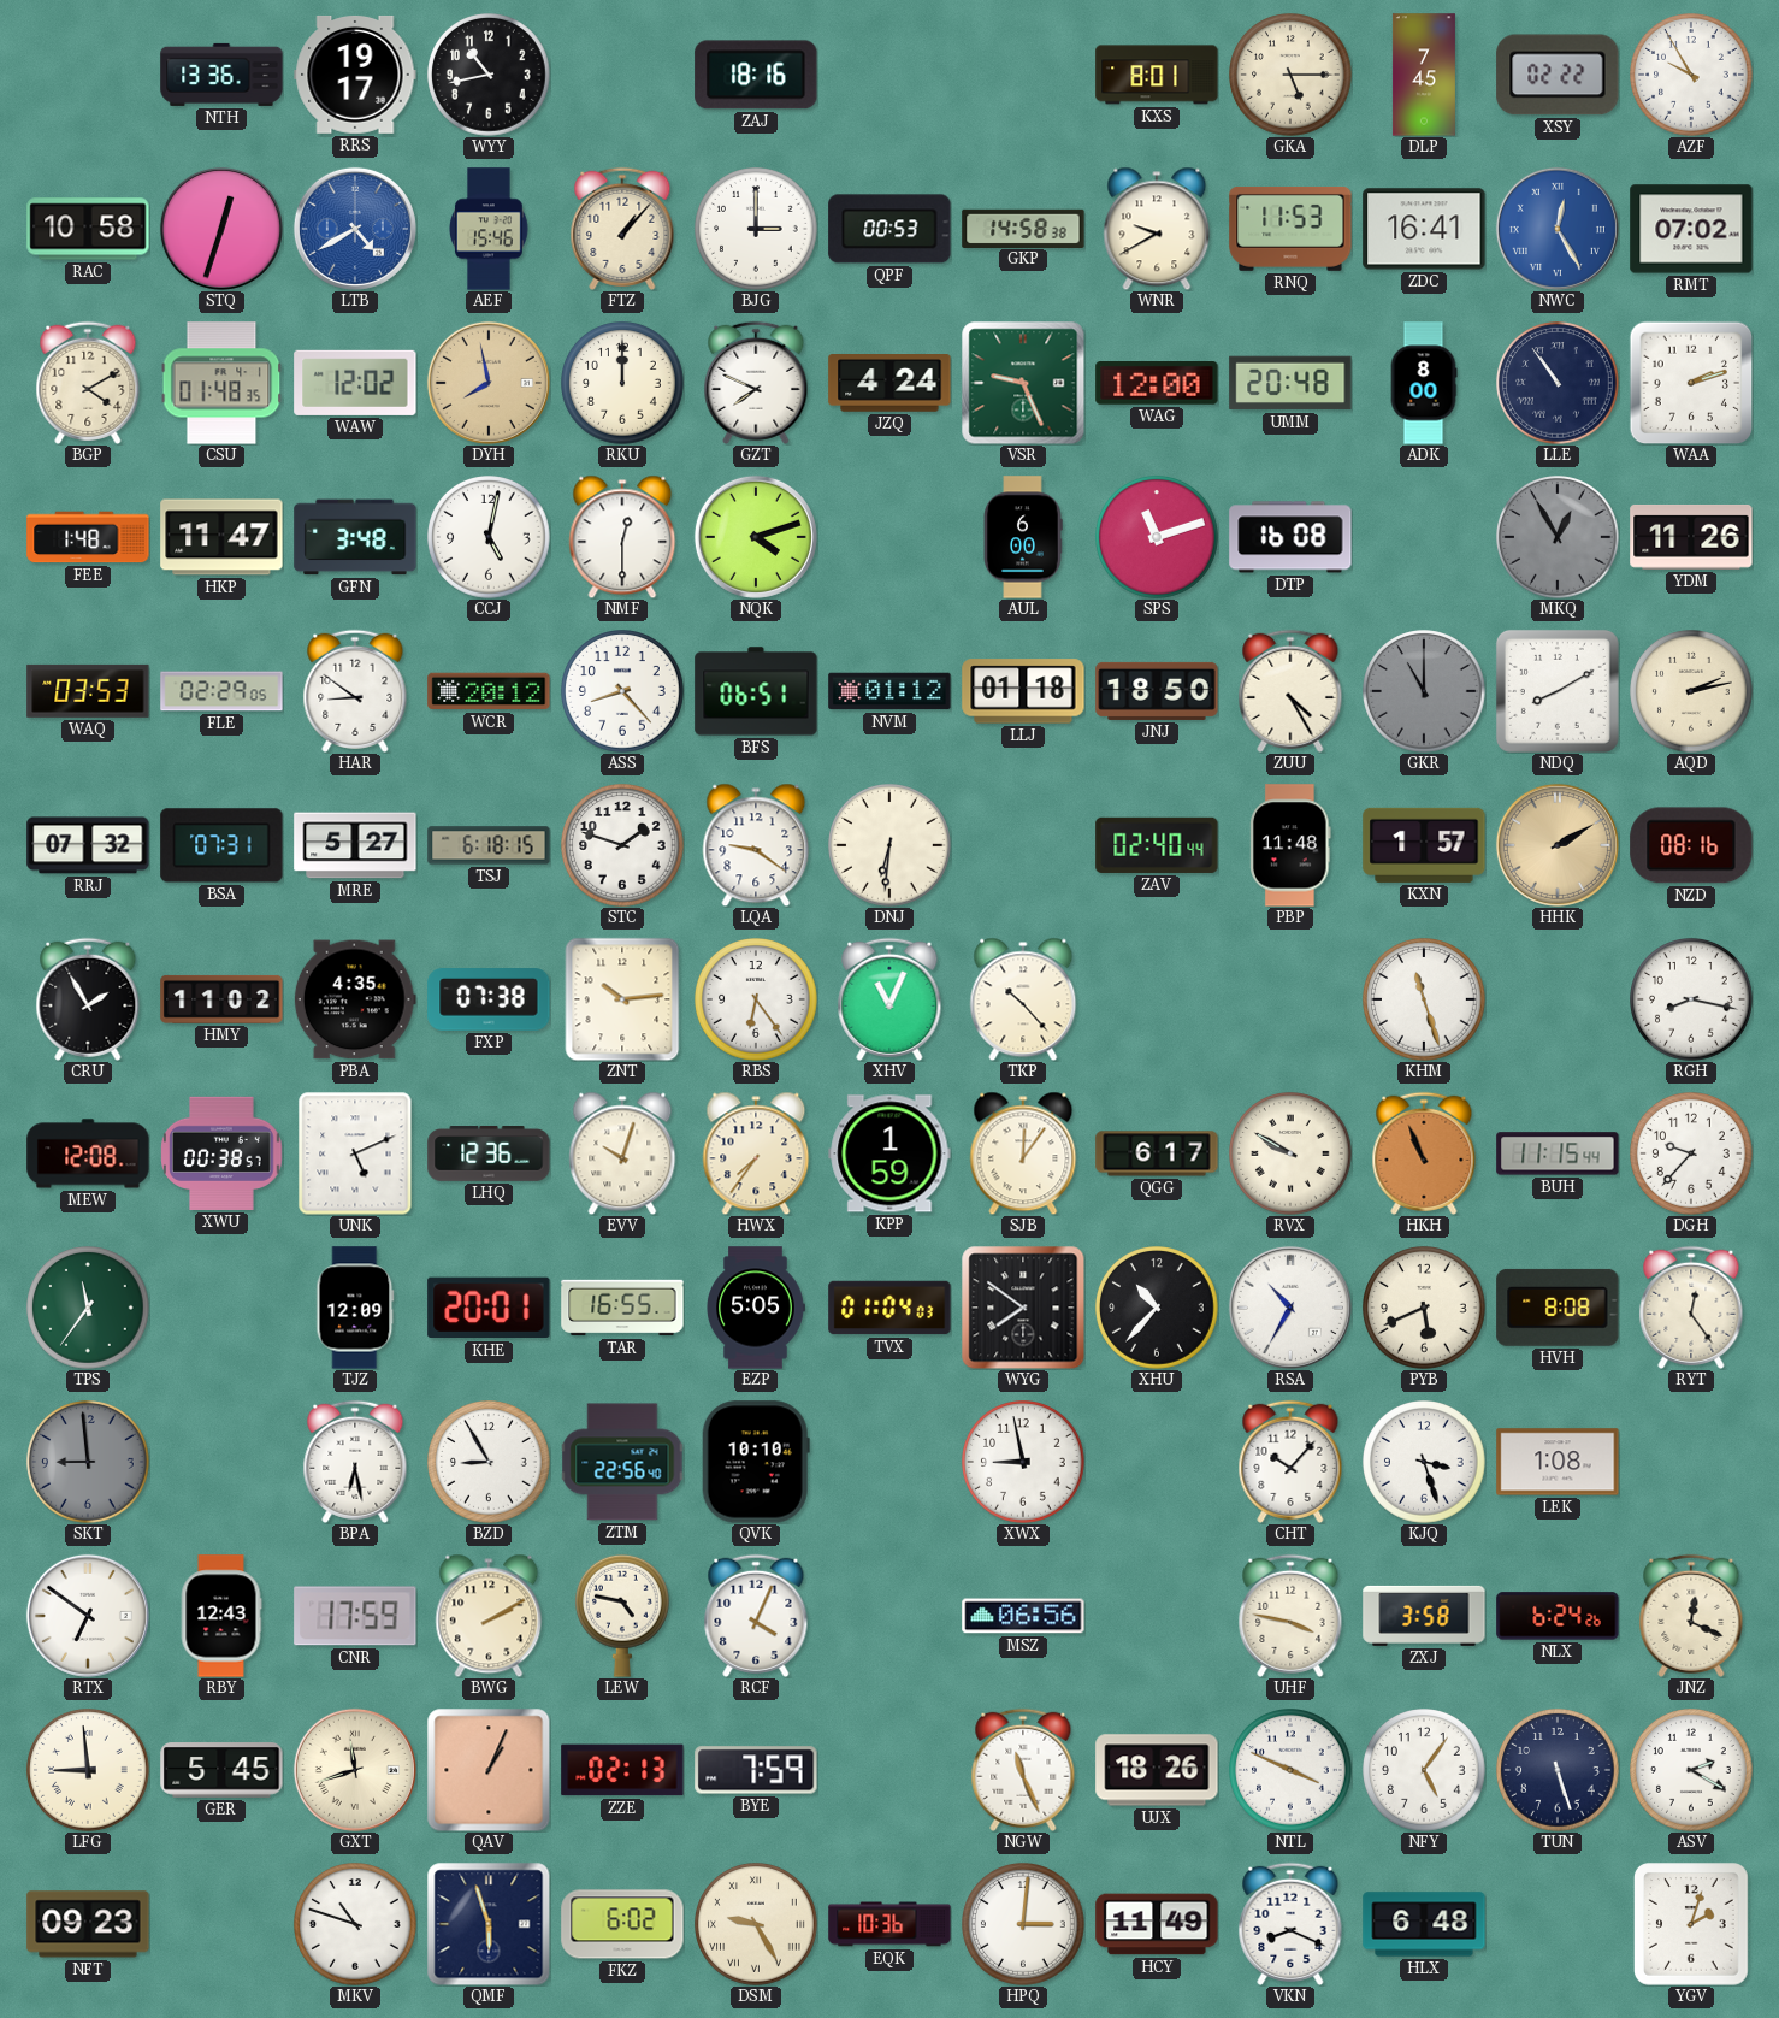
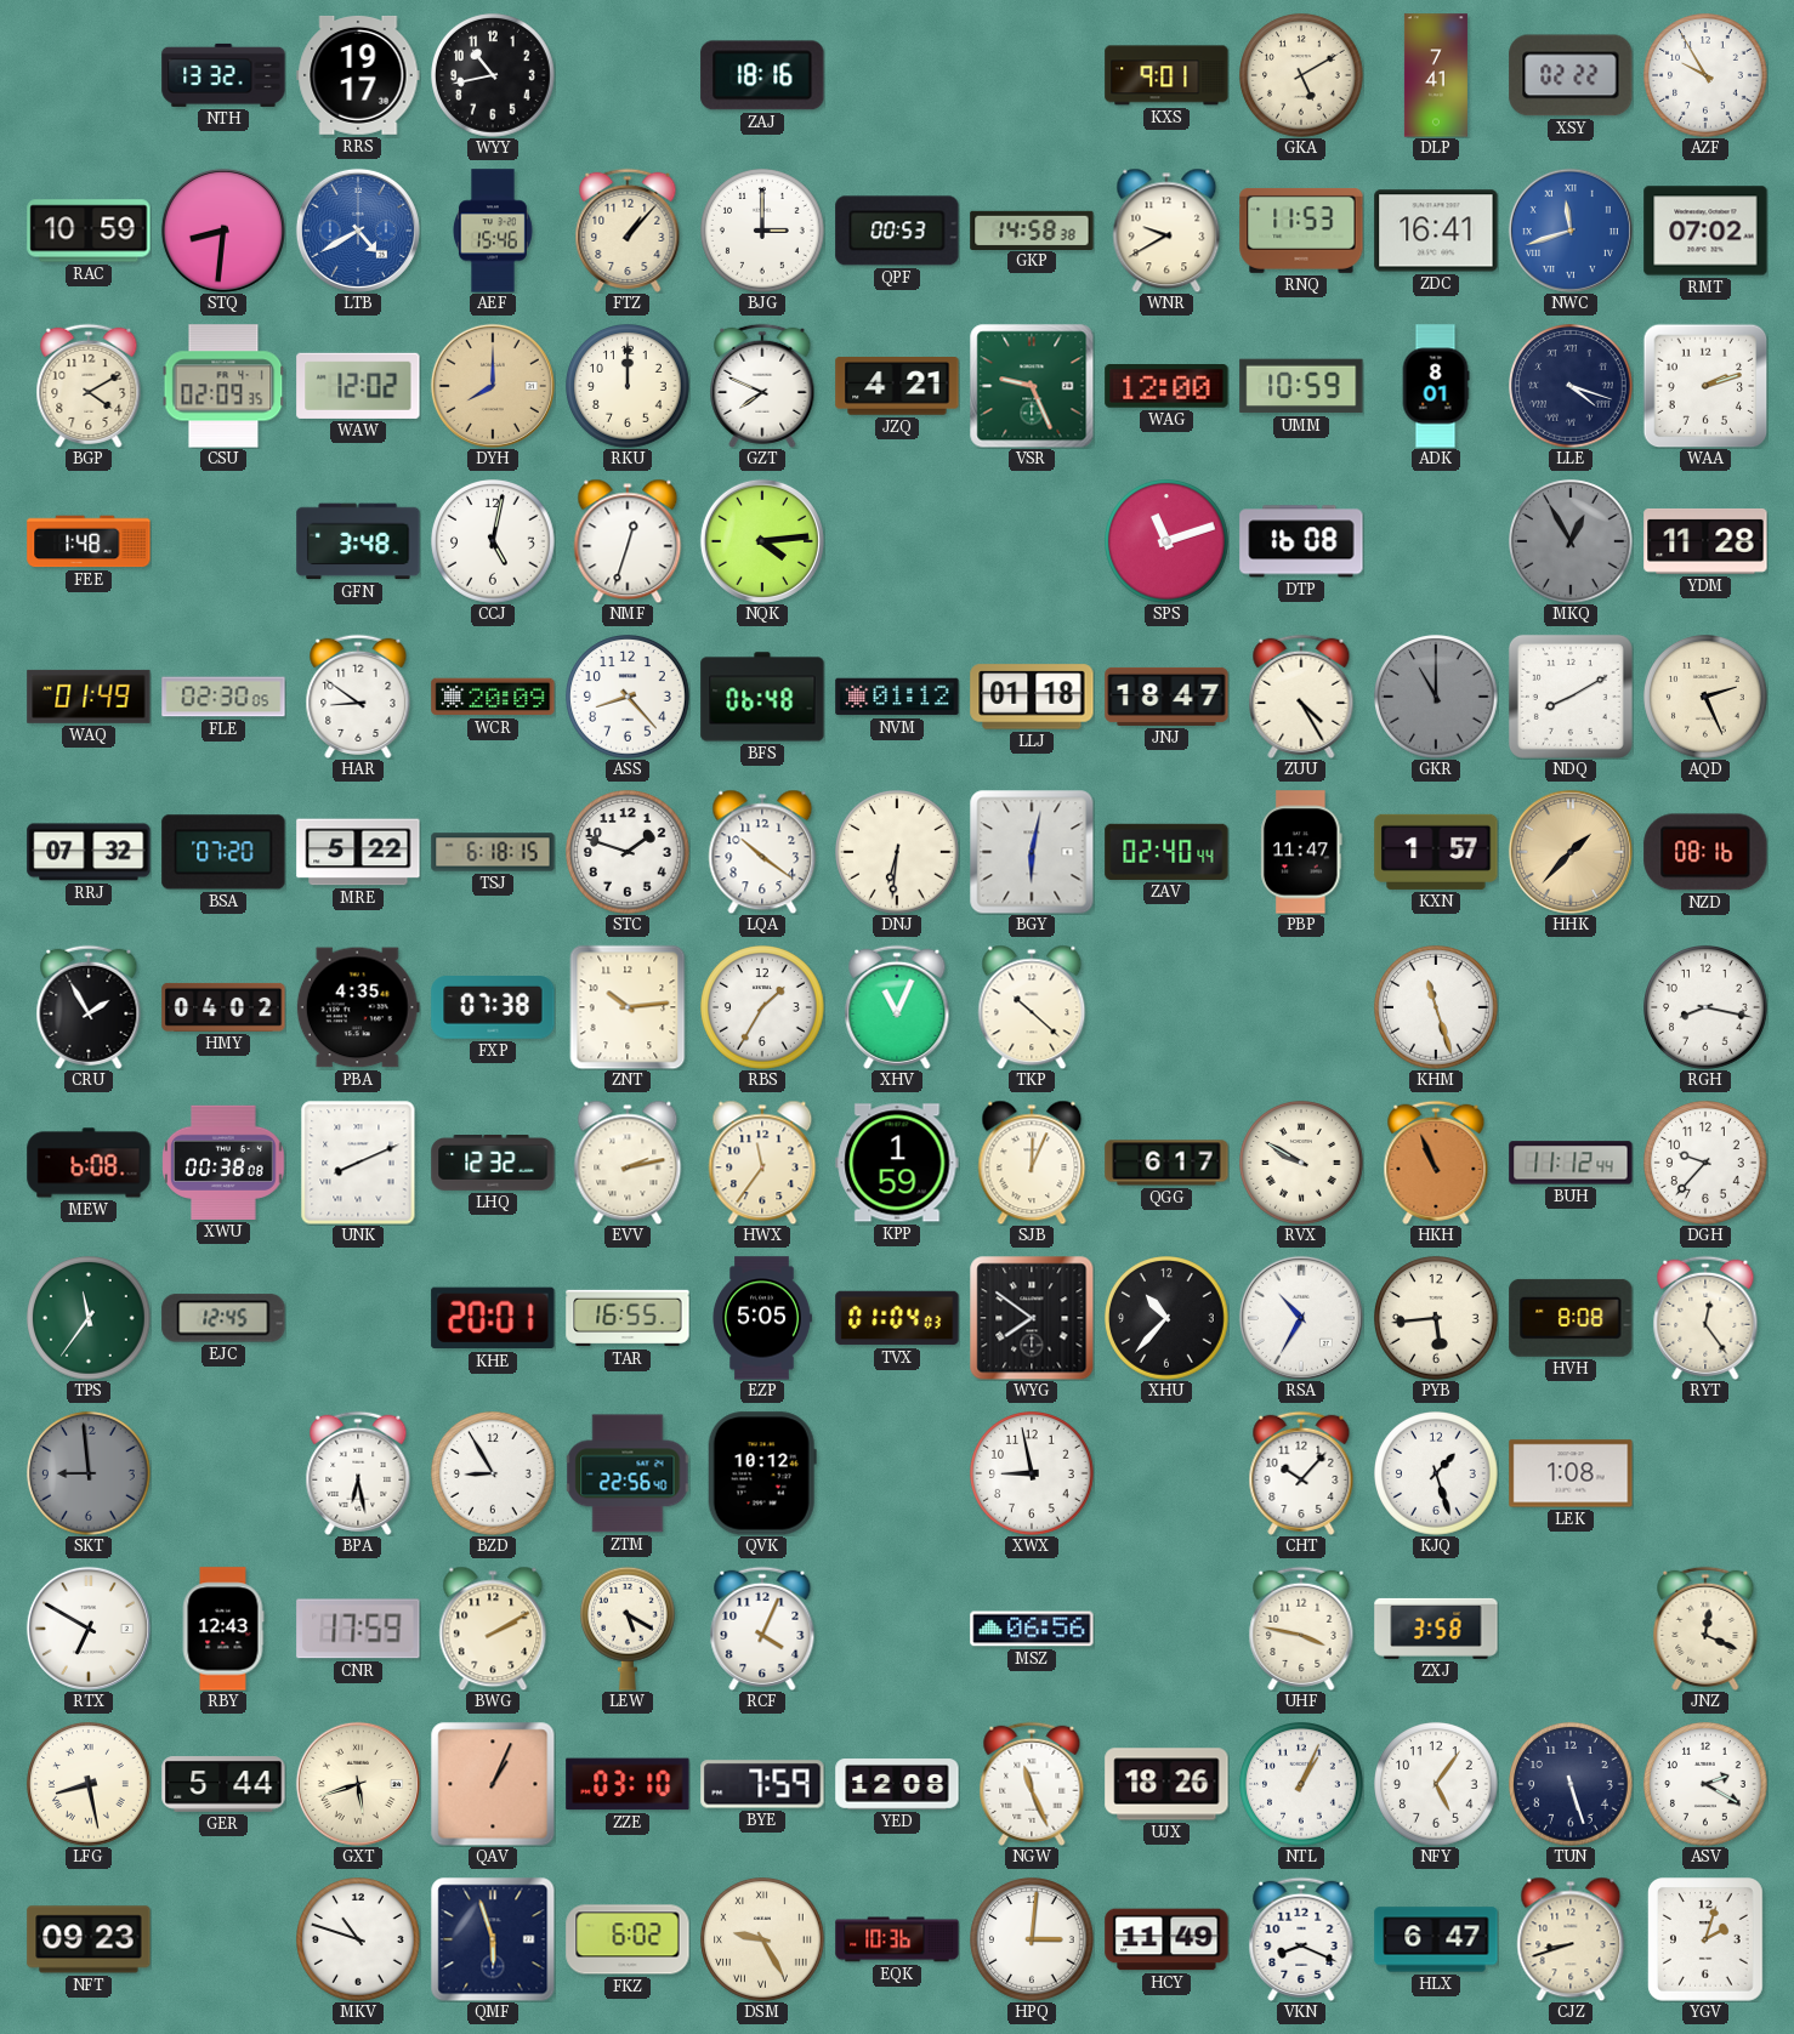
NTH: 13:36 -> 13:32
KXS: 8:01 -> 9:01
GKA: 5:15 -> 5:10
DLP: 7:45 -> 7:41
RAC: 10:58 -> 10:59
STQ: 12:33 -> 8:31
NWC: 12:25 -> 11:42
CSU: 01:48 -> 02:09
DYH: 7:58 -> 8:00
JZQ: 4:24 -> 4:21
UMM: 20:48 -> 10:59
ADK: 8:00 -> 8:01
LLE: 10:54 -> 4:18
HKP: 11:47 -> none
NMF: 12:30 -> 12:33
NQK: 4:12 -> 4:14
AUL: 6:00 -> none
YDM: 11:26 -> 11:28
WAQ: 03:53 -> 01:49
FLE: 02:29 -> 02:30
WCR: 20:12 -> 20:09
BFS: 06:51 -> 06:48
JNJ: 18:50 -> 18:47
AQD: 2:13 -> 2:26
BSA: 07:31 -> 07:20
MRE: 5:27 -> 5:22
LQA: 9:21 -> 10:21
BGY: none -> 6:02
PBP: 11:48 -> 11:47
HHK: 2:10 -> 1:37
HMY: 11:02 -> 04:02
RBS: 6:24 -> 1:35
TKP: 10:23 -> 10:22
MEW: 12:08 -> 6:08
XWU: 00:38:57 -> 00:38:08
UNK: 5:11 -> 8:11
LHQ: 12:36 -> 12:32
EVV: 10:03 -> 2:13
HWX: 7:36 -> 11:36
SJB: 12:06 -> 12:04
BUH: 11:15 -> 11:12
EJC: none -> 12:45
TJZ: 12:09 -> none
PYB: 5:41 -> 5:44
QVK: 10:10 -> 10:12
KJQ: 3:27 -> 1:27
RTX: 6:51 -> 6:50
LEW: 4:47 -> 5:20
NLX: 6:24 -> none
LFG: 8:59 -> 8:28
GER: 5:45 -> 5:44
GXT: 11:42 -> 5:42
ZZE: 02:13 -> 03:10
YED: none -> 12:08
NTL: 3:49 -> 1:04
HLX: 6:48 -> 6:47
CJZ: none -> 8:42
